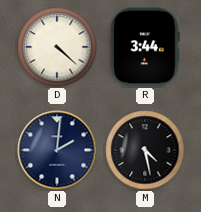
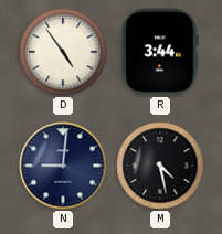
D: 4:22 -> 4:54
N: 2:01 -> 9:01
